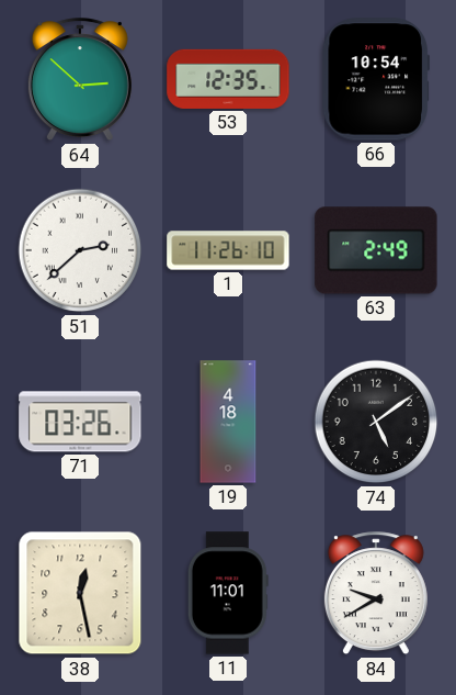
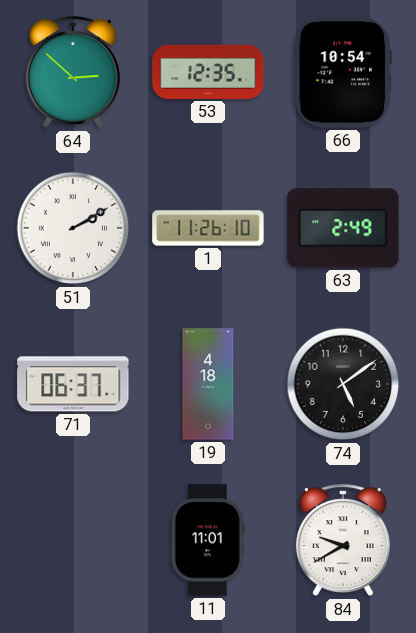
51: 2:38 -> 2:10
71: 03:26 -> 06:37
38: 12:28 -> none
